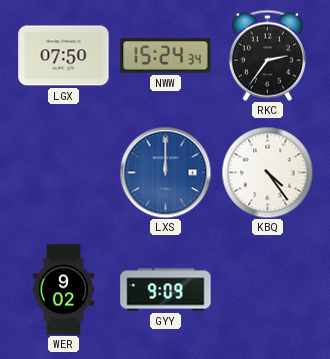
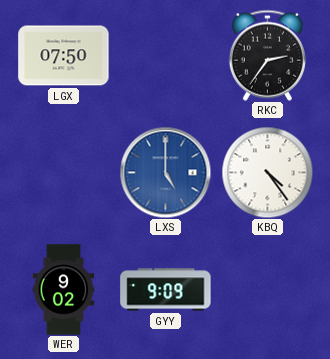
NWW: 15:24 -> none
LXS: 12:00 -> 5:00
